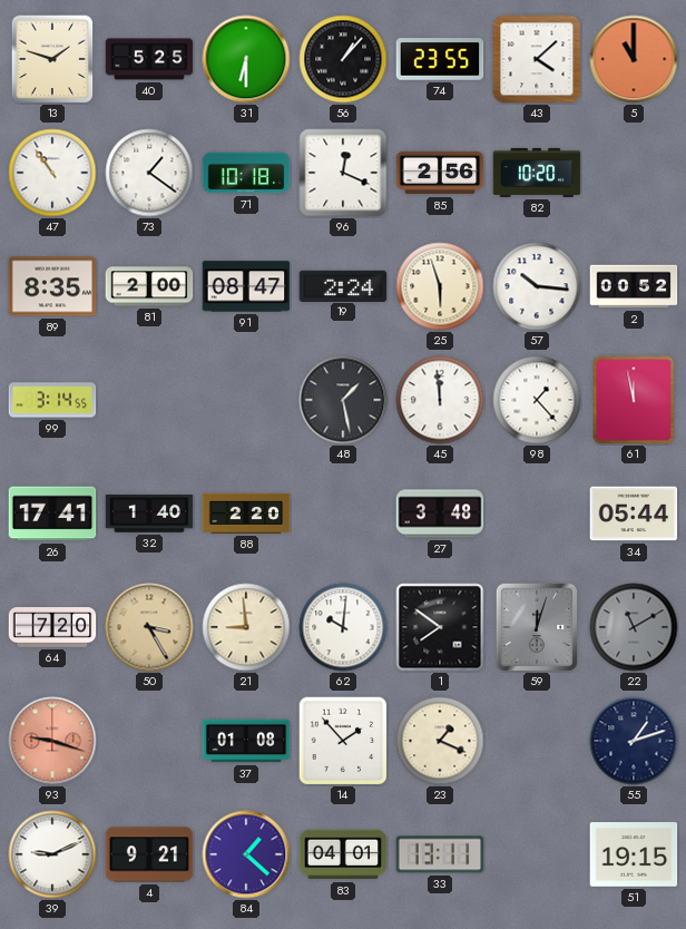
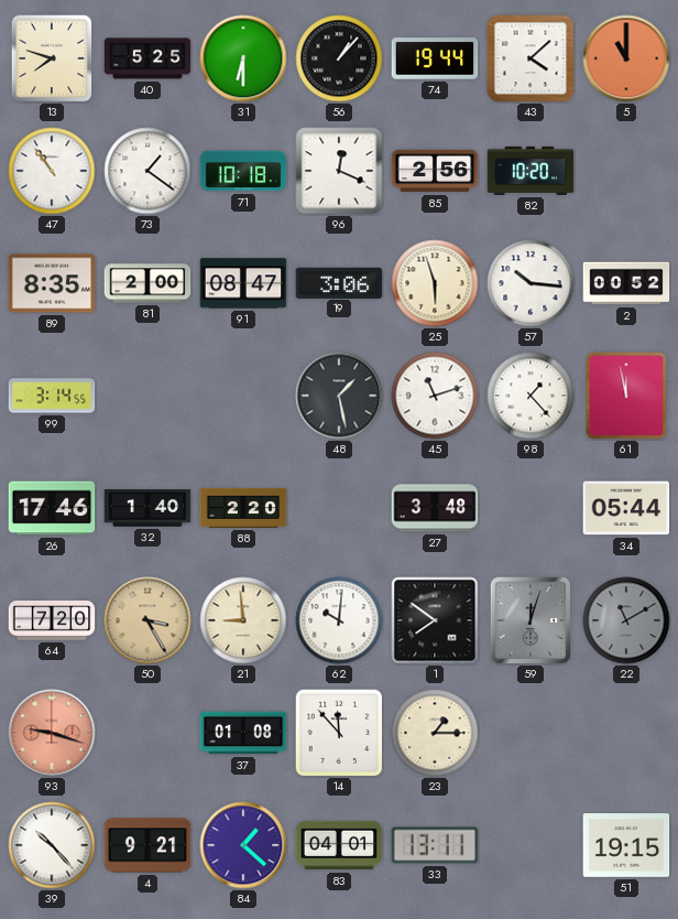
13: 1:48 -> 7:48
74: 23:55 -> 19:44
19: 2:24 -> 3:06
45: 11:59 -> 11:12
26: 17:41 -> 17:46
14: 1:53 -> 11:53
23: 1:19 -> 1:15
55: 1:12 -> none
39: 9:11 -> 10:23
